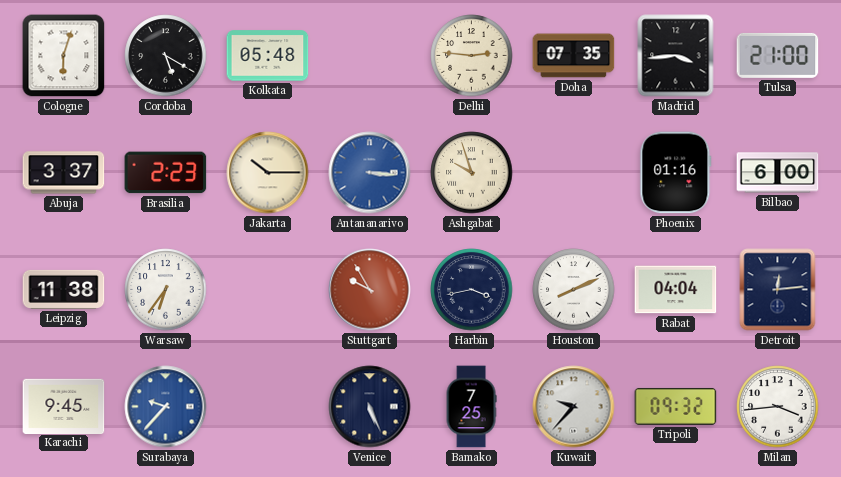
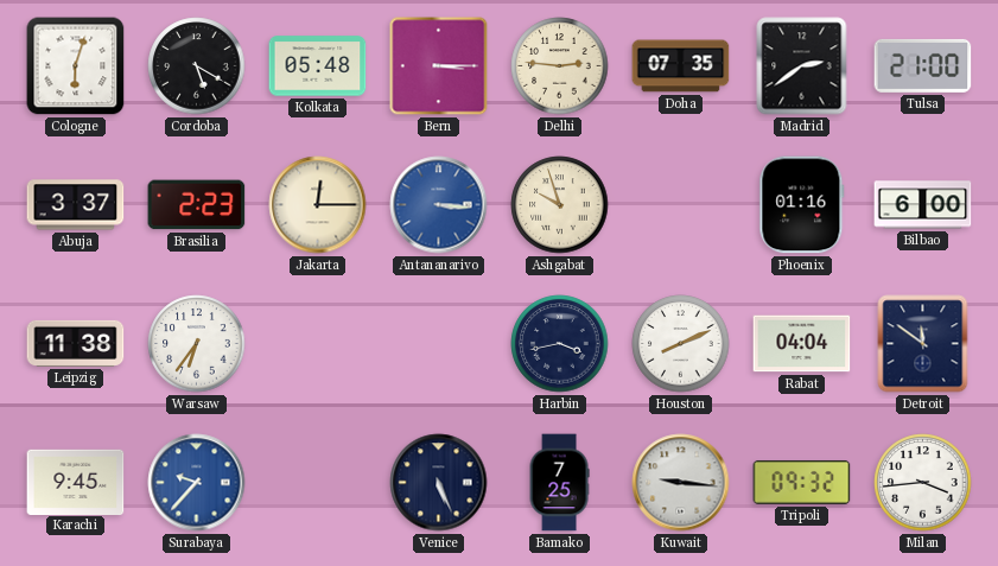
Bern: none -> 3:15
Madrid: 3:44 -> 2:39
Jakarta: 10:15 -> 12:15
Stuttgart: 9:55 -> none
Detroit: 12:14 -> 11:51
Kuwait: 9:37 -> 9:16
